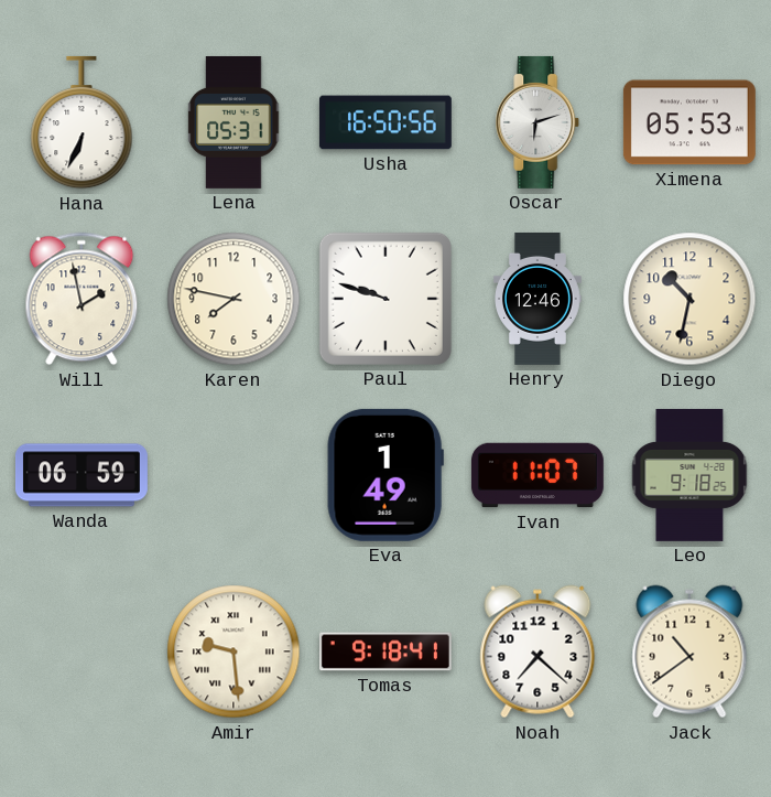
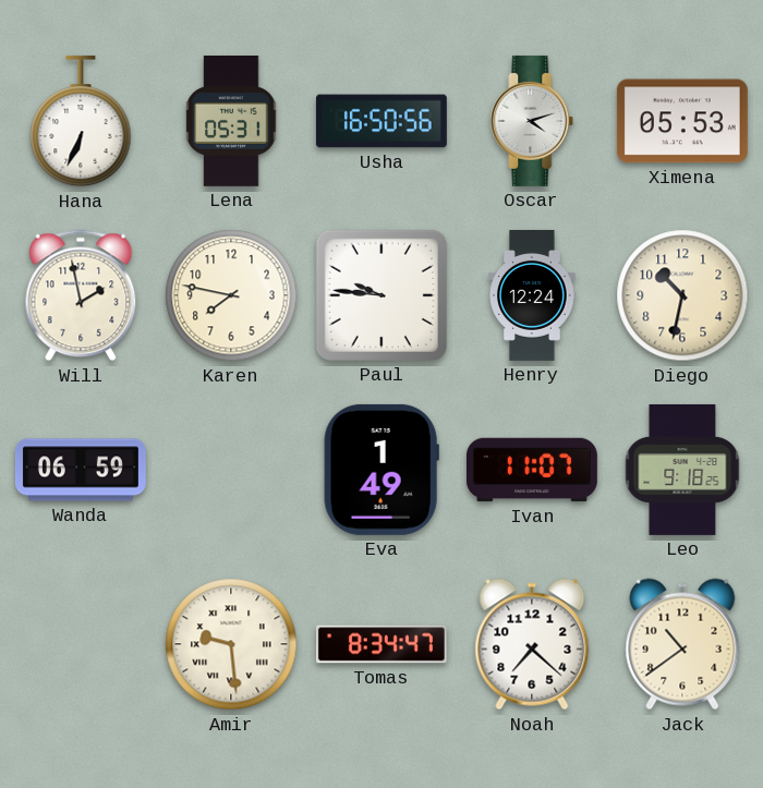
Oscar: 6:12 -> 4:12
Paul: 9:48 -> 9:46
Henry: 12:46 -> 12:24
Tomas: 9:18 -> 8:34
